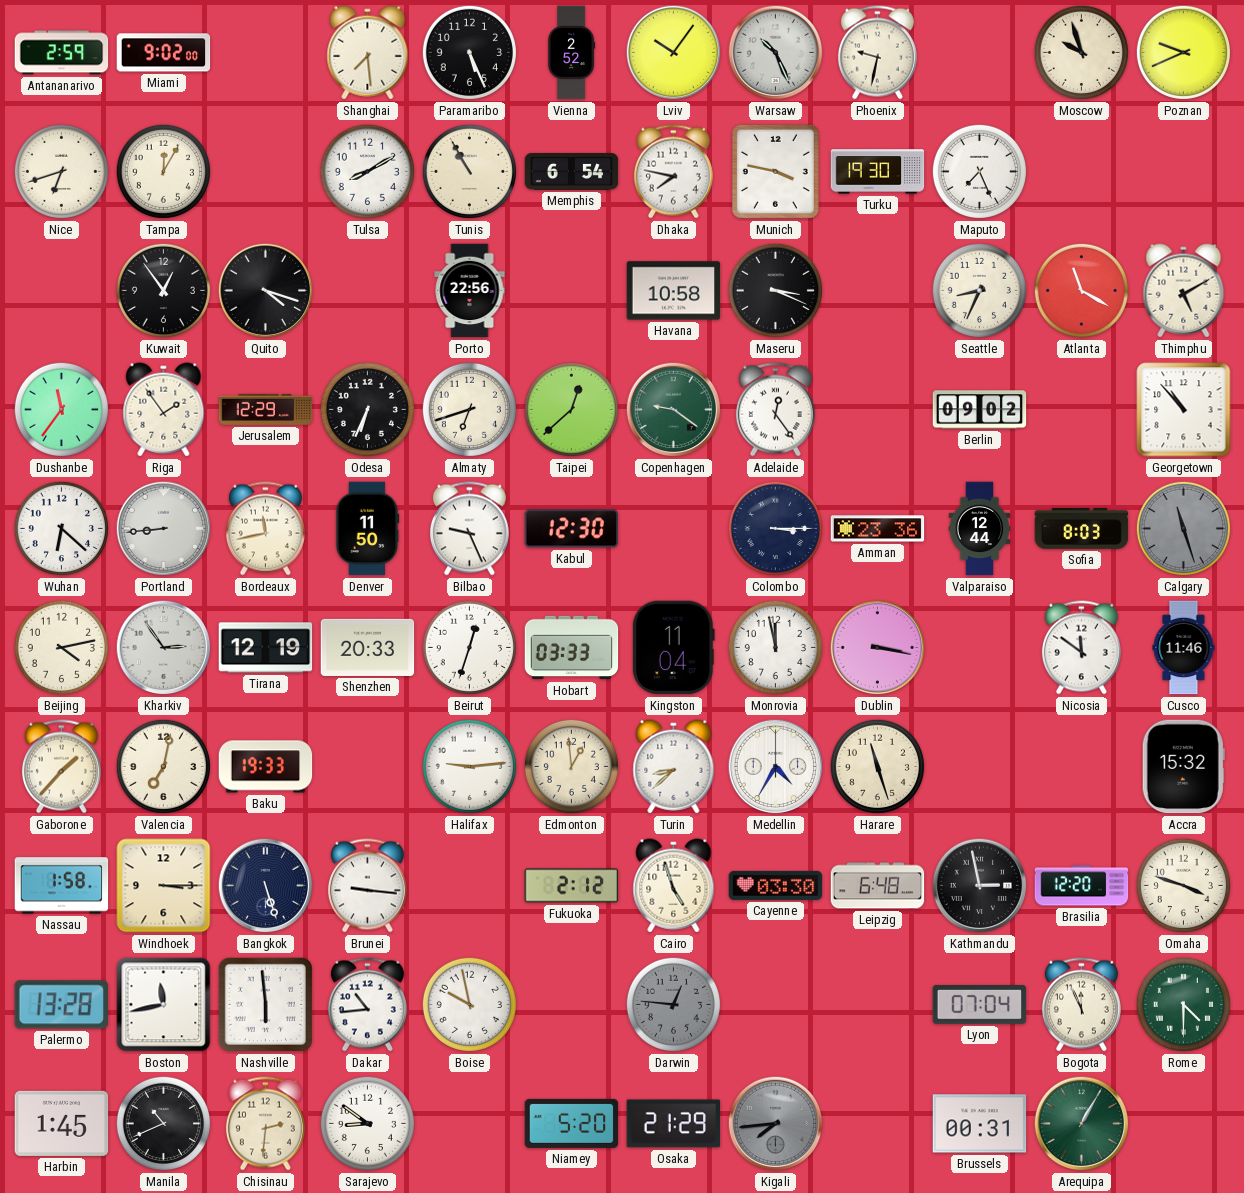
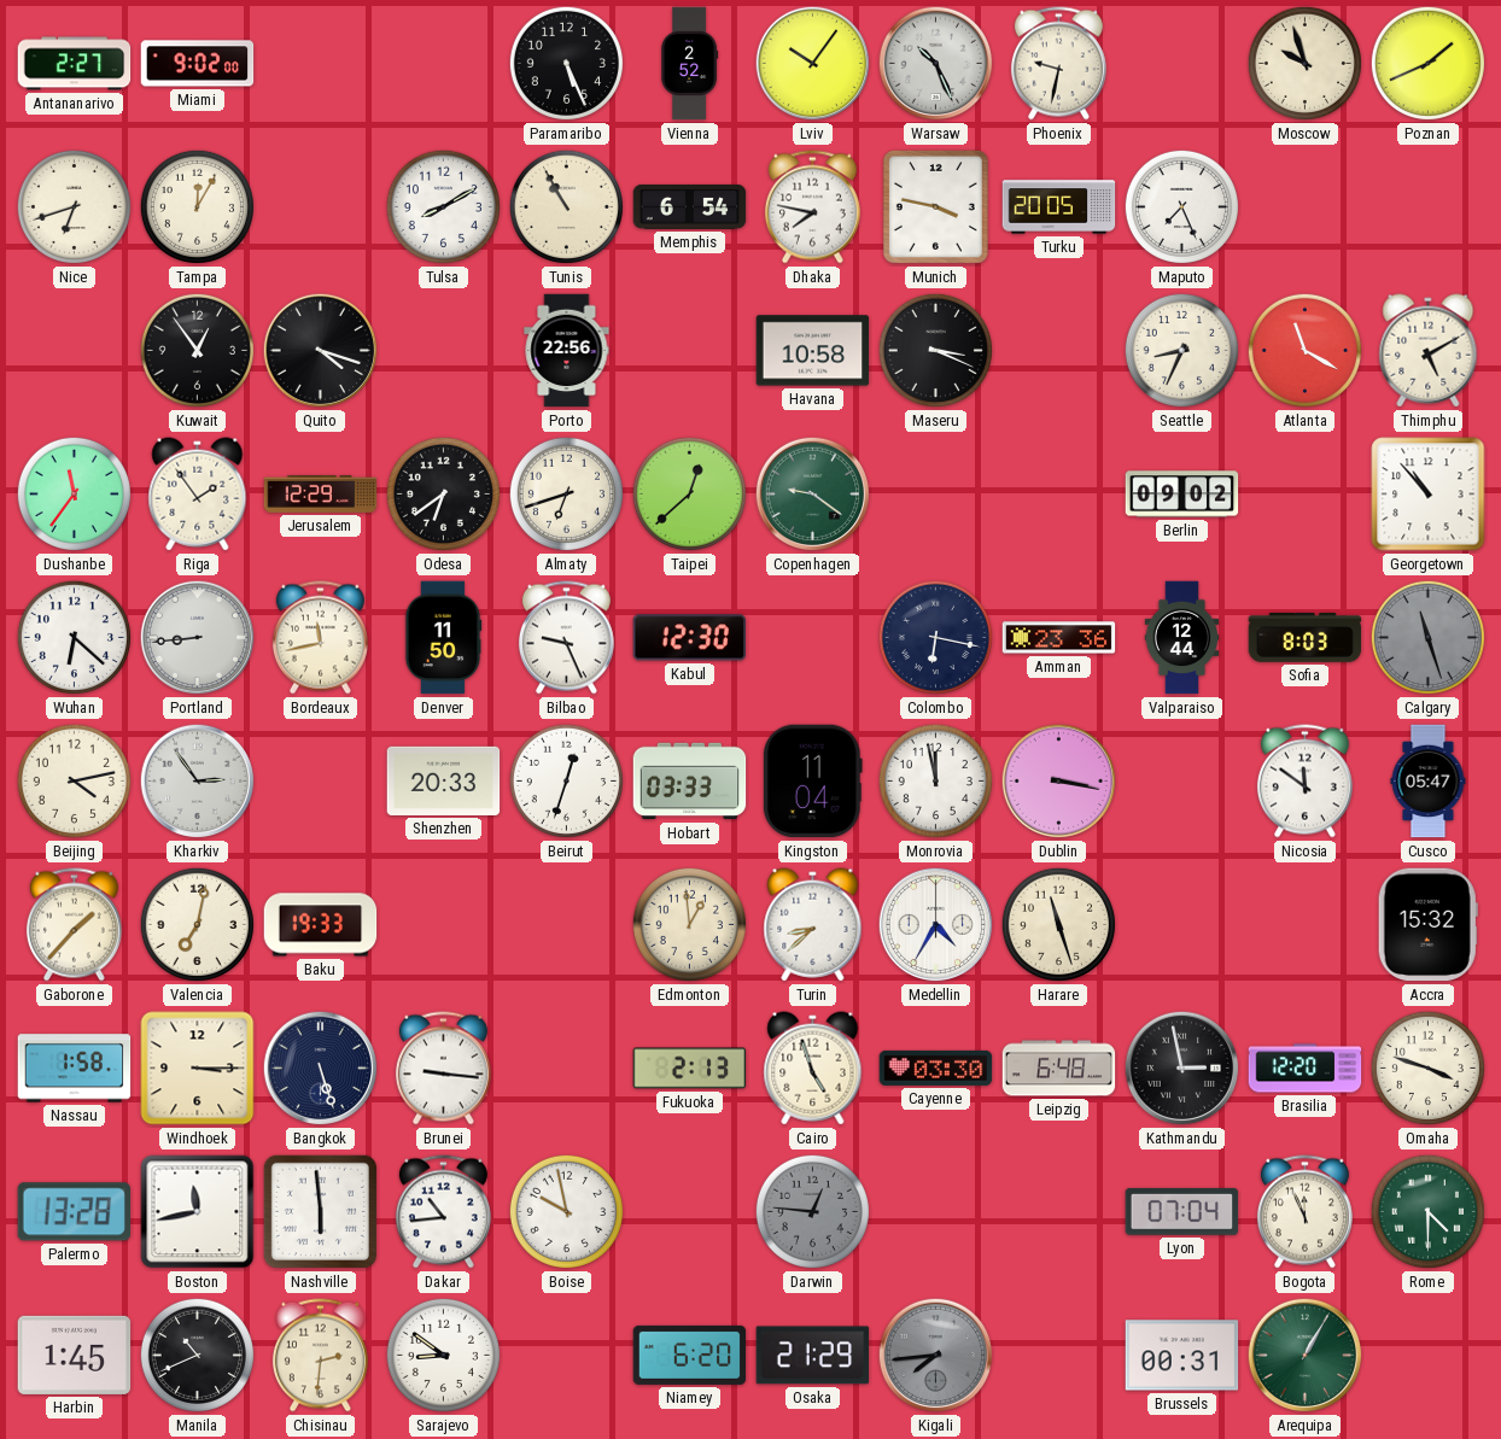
Antananarivo: 2:59 -> 2:27
Shanghai: 7:29 -> none
Poznan: 9:41 -> 1:41
Turku: 19:30 -> 20:05
Odesa: 6:34 -> 6:39
Adelaide: 12:24 -> none
Colombo: 3:15 -> 6:17
Tirana: 12:19 -> none
Cusco: 11:46 -> 05:47
Halifax: 9:14 -> none
Fukuoka: 2:12 -> 2:13
Niamey: 5:20 -> 6:20
